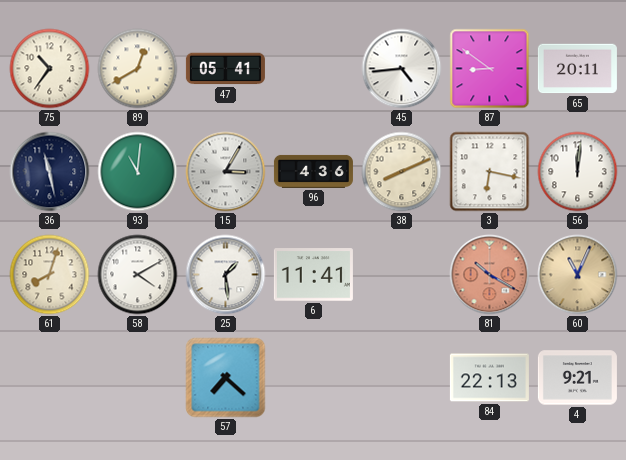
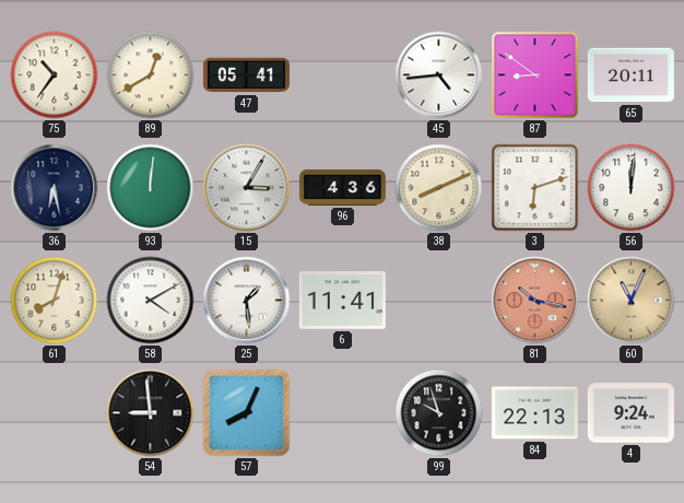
36: 11:28 -> 6:28
93: 11:01 -> 12:01
3: 6:17 -> 6:12
81: 10:20 -> 10:17
54: none -> 8:59
57: 7:22 -> 8:04
99: none -> 9:57
4: 9:21 -> 9:24
